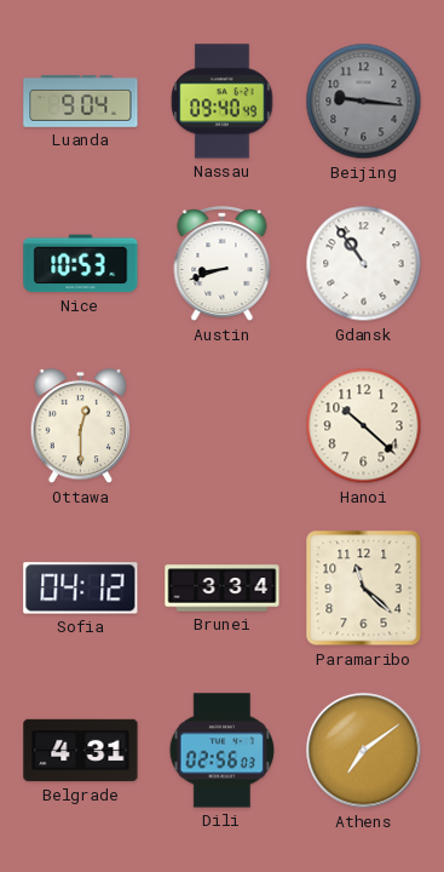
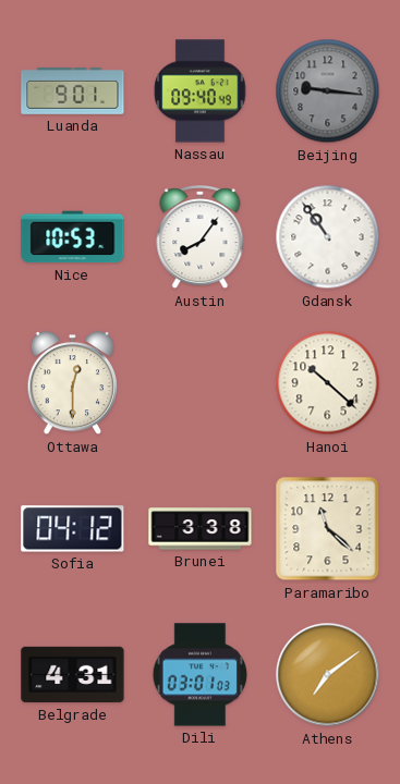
Luanda: 9:04 -> 9:01
Austin: 8:42 -> 8:06
Brunei: 3:34 -> 3:38
Dili: 02:56 -> 03:01
